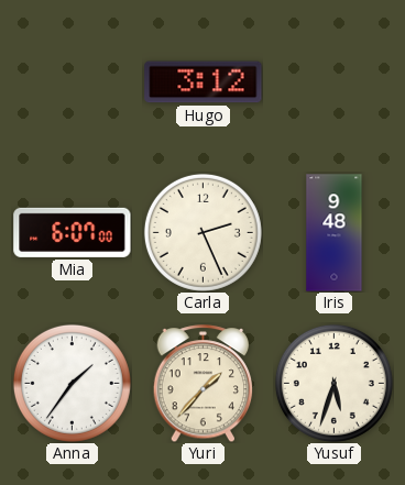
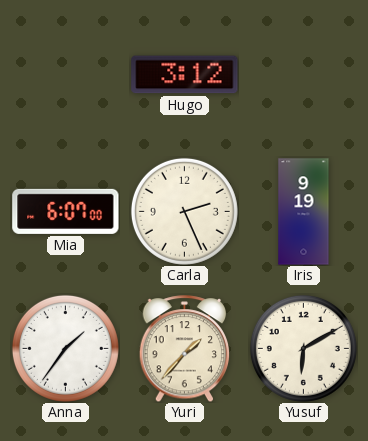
Iris: 9:48 -> 9:19
Yusuf: 5:33 -> 6:10
